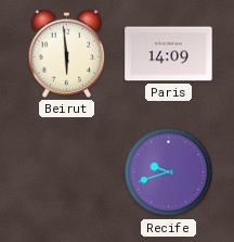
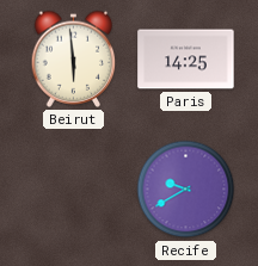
Paris: 14:09 -> 14:25
Recife: 9:42 -> 9:40
